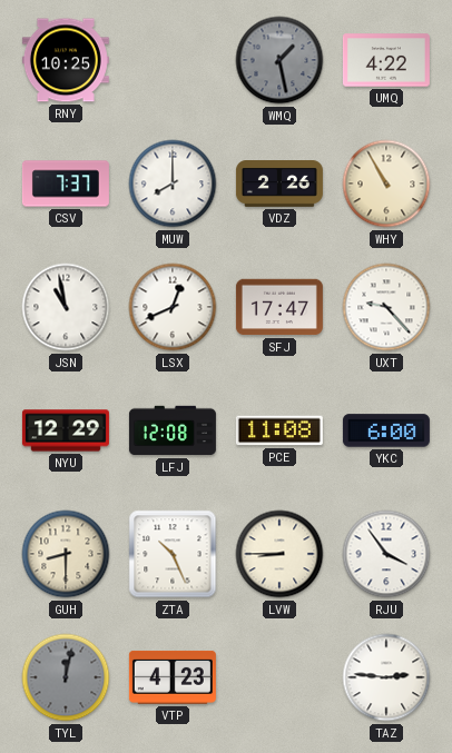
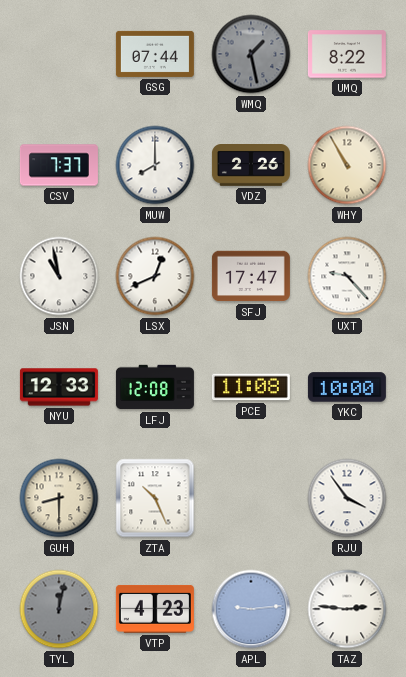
RNY: 10:25 -> none
GSG: none -> 07:44
UMQ: 4:22 -> 8:22
NYU: 12:29 -> 12:33
YKC: 6:00 -> 10:00
LVW: 8:45 -> none
APL: none -> 9:14
